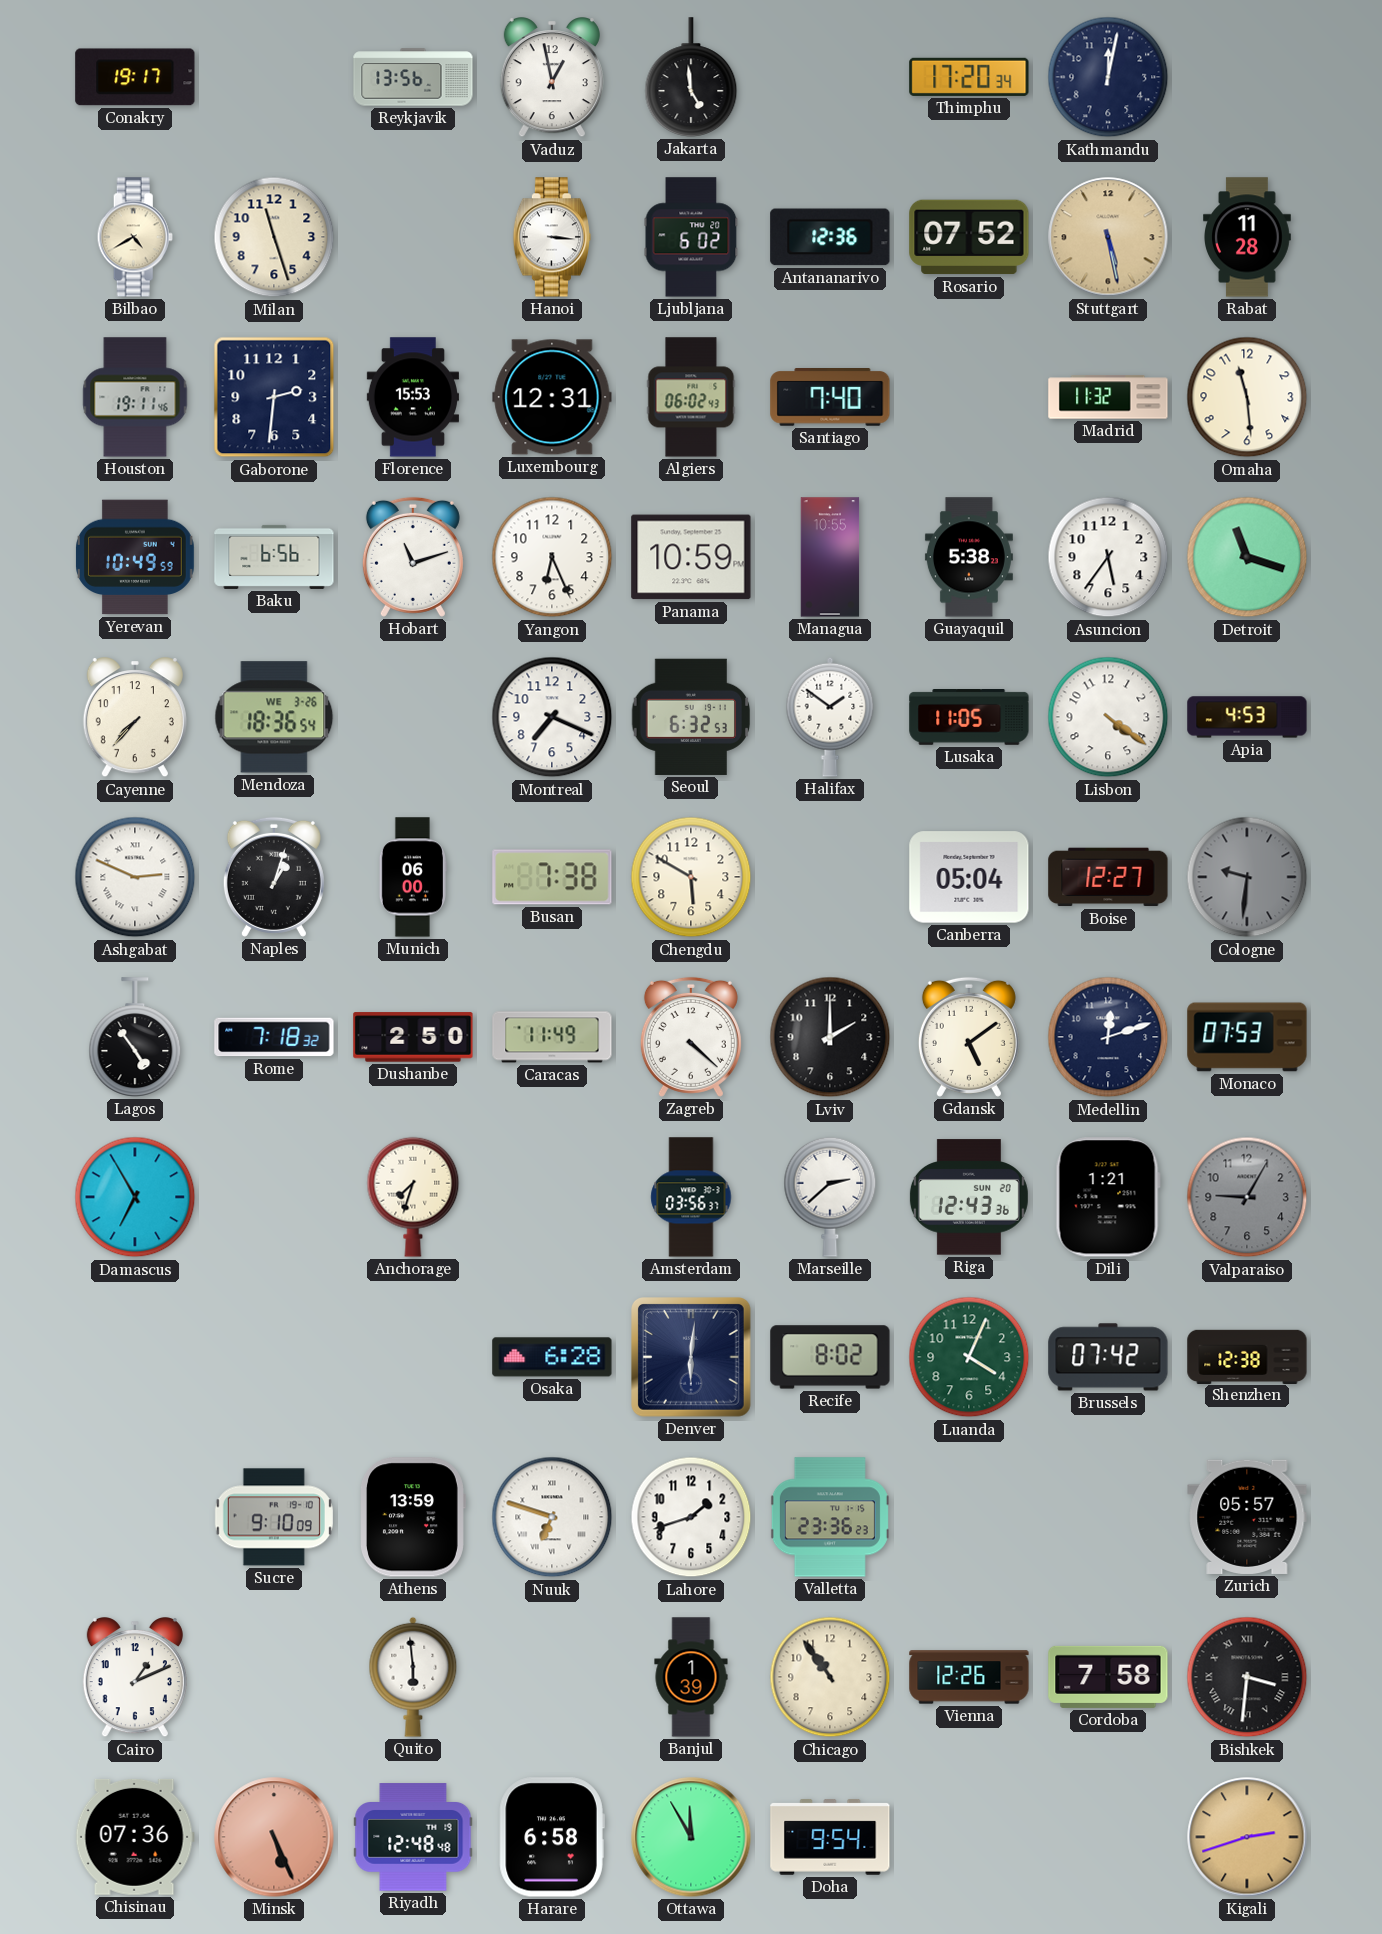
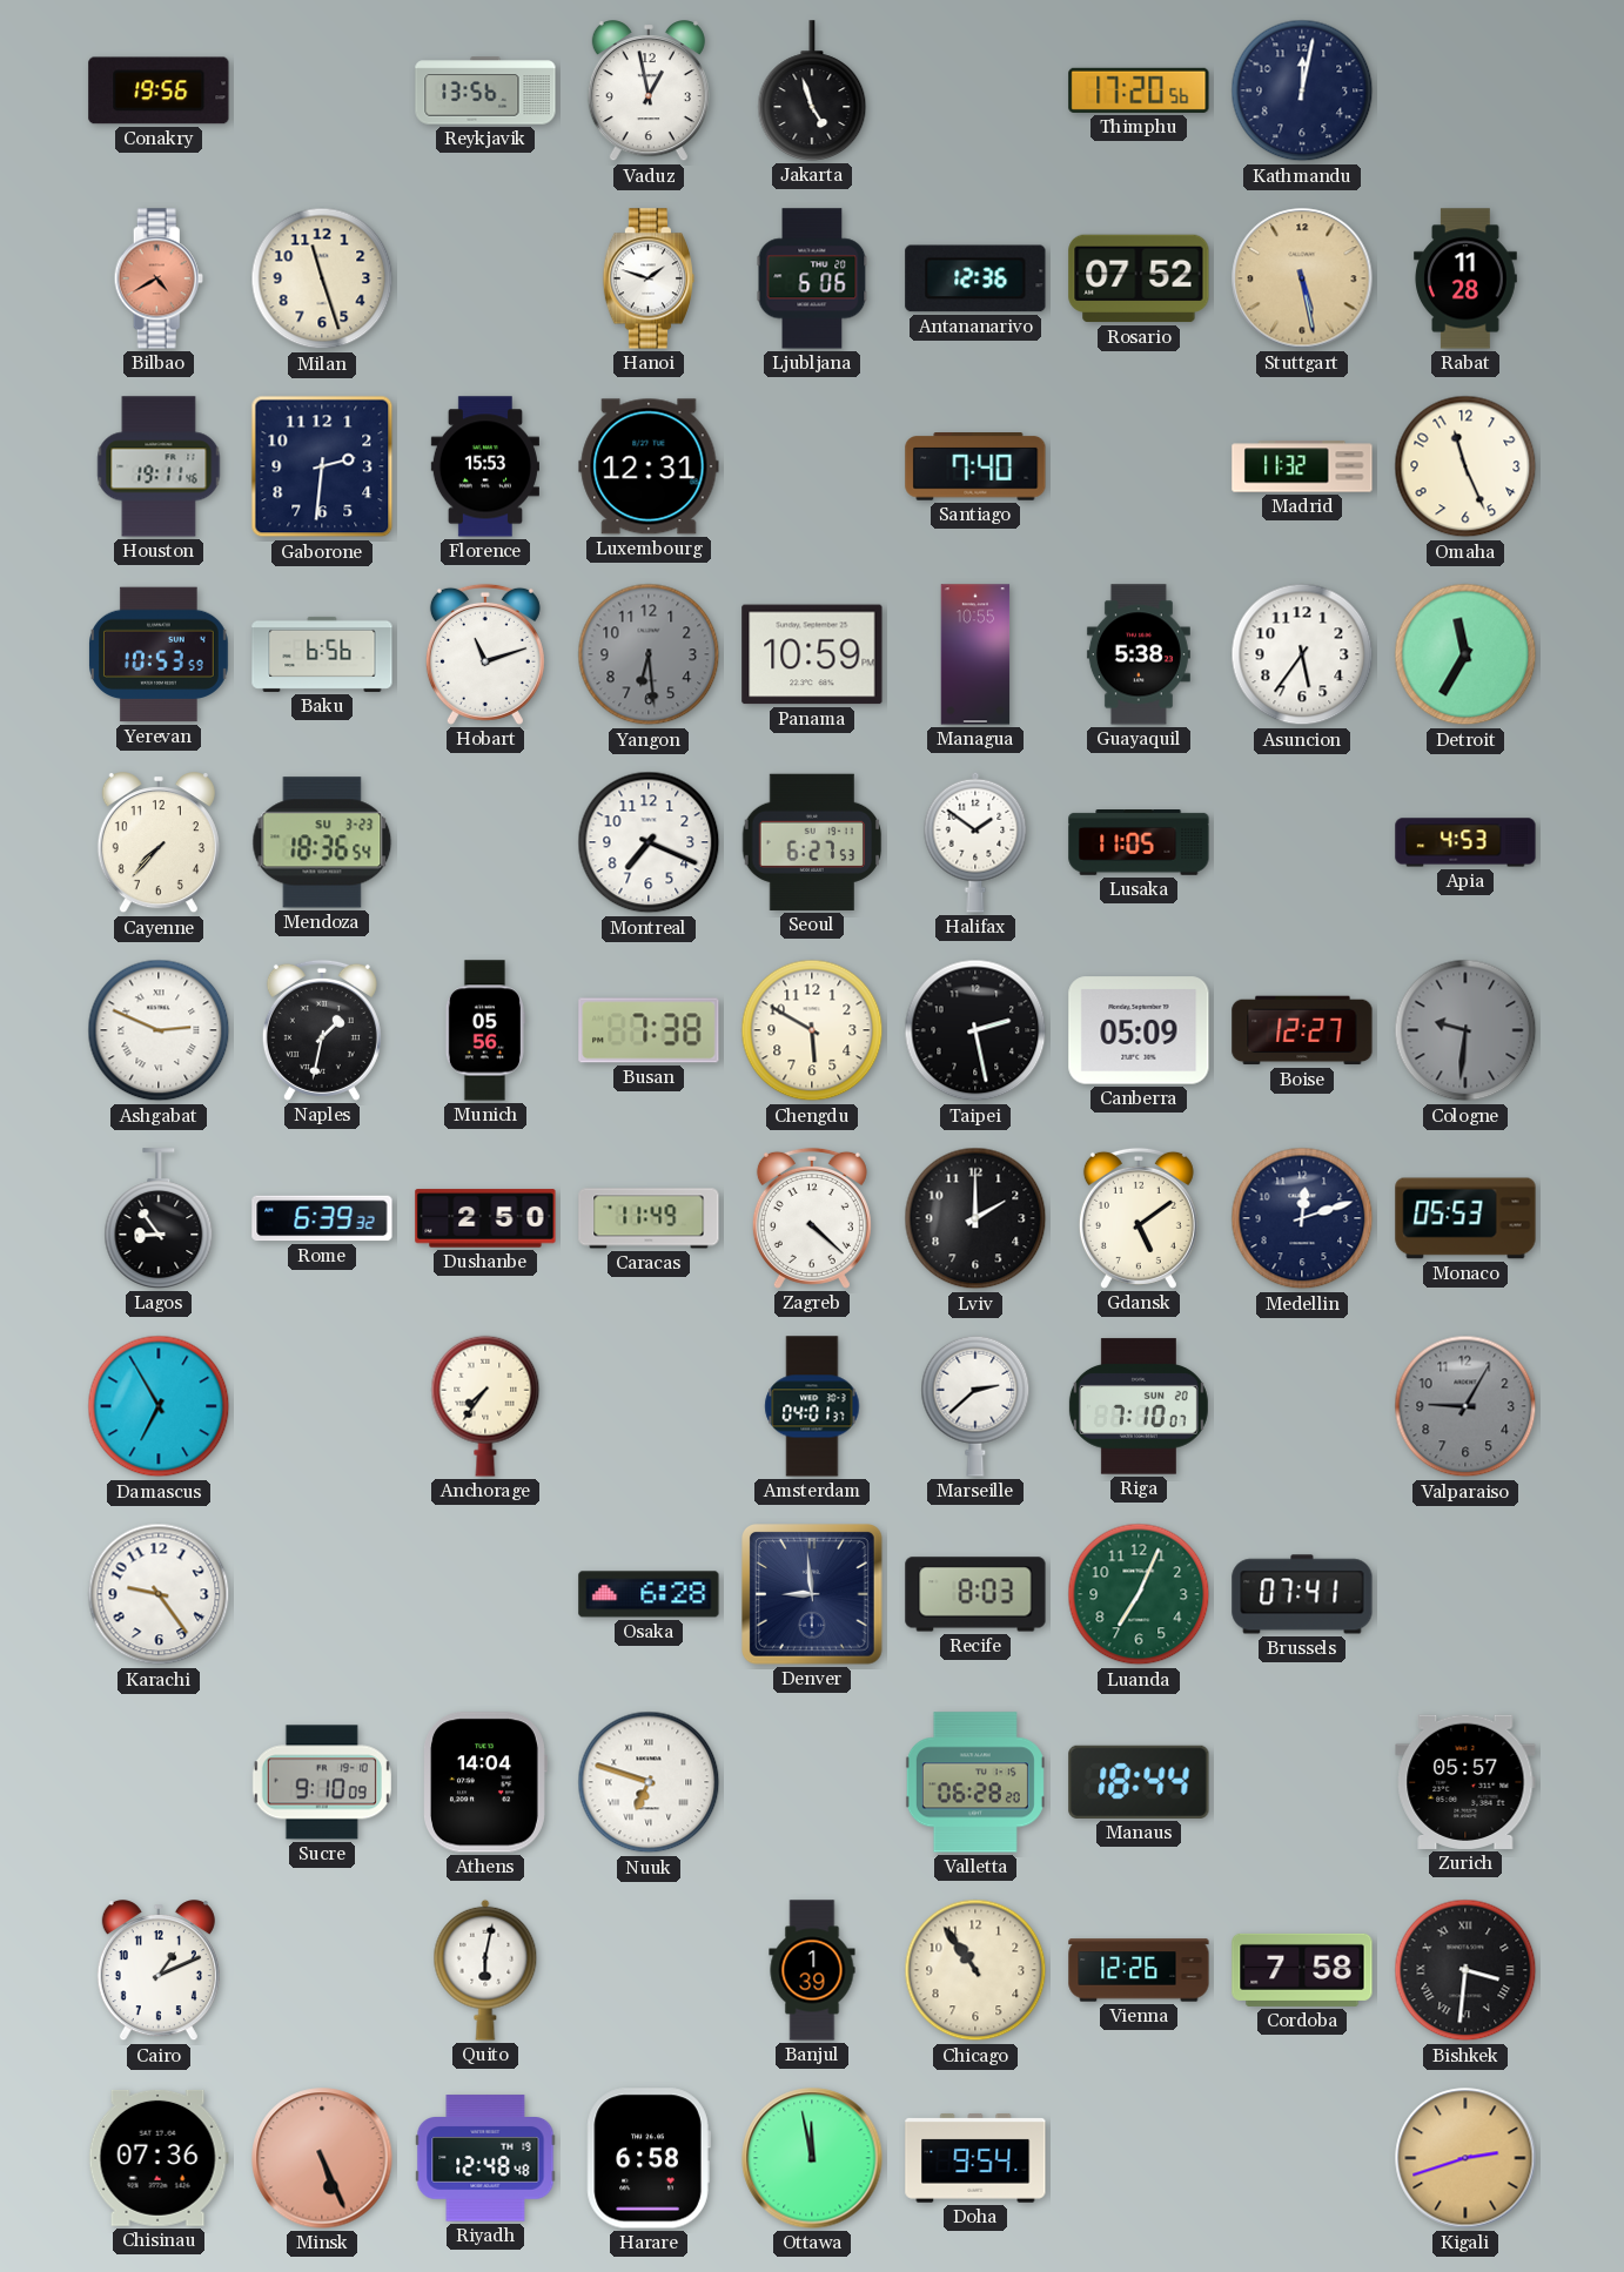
Conakry: 19:17 -> 19:56
Jakarta: 4:59 -> 4:57
Thimphu: 17:20:34 -> 17:20:56
Bilbao dial: cream -> salmon
Hanoi: 3:16 -> 1:48
Ljubljana: 6:02 -> 6:06
Algiers: 06:02 -> none
Omaha: 11:29 -> 11:26
Yerevan: 10:49 -> 10:53
Yangon: 6:26 -> 6:29
Yangon dial: white -> grey
Detroit: 11:18 -> 11:35
Mendoza date: WE 3-26 -> SU 3-23
Seoul: 6:32 -> 6:27
Lisbon: 4:21 -> none
Naples: 1:03 -> 1:32
Munich: 06:00 -> 05:56
Taipei: none -> 2:28
Canberra: 05:04 -> 05:09
Lagos: 4:54 -> 8:54
Rome: 7:18 -> 6:39
Monaco: 07:53 -> 05:53
Anchorage: 7:33 -> 7:36
Amsterdam: 03:56 -> 04:01
Riga: 12:43 -> 7:10
Dili: 1:21 -> none
Karachi: none -> 9:24
Denver: 6:01 -> 8:59
Recife: 8:02 -> 8:03
Luanda: 4:04 -> 7:04
Brussels: 07:42 -> 07:41
Shenzhen: 12:38 -> none
Athens: 13:59 -> 14:04
Lahore: 1:42 -> none
Valletta: 23:36 -> 06:28
Manaus: none -> 18:44
Quito: 5:59 -> 6:02
Ottawa: 11:55 -> 11:58
